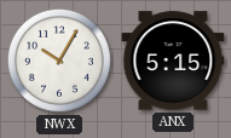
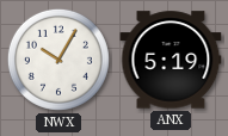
ANX: 5:15 -> 5:19
